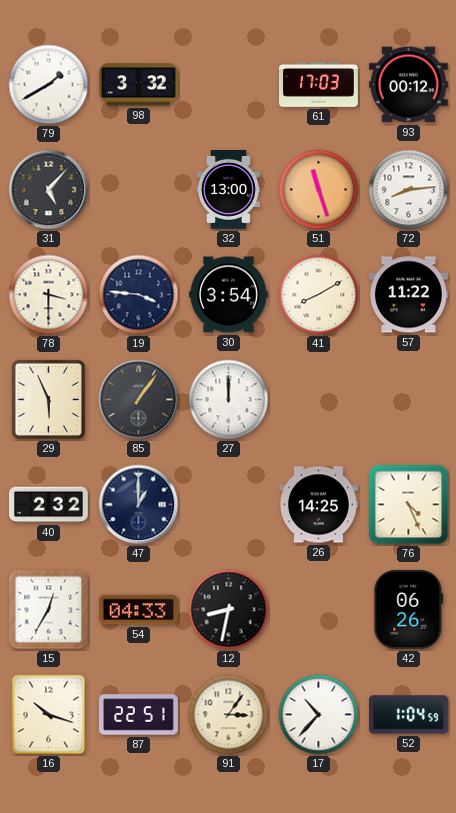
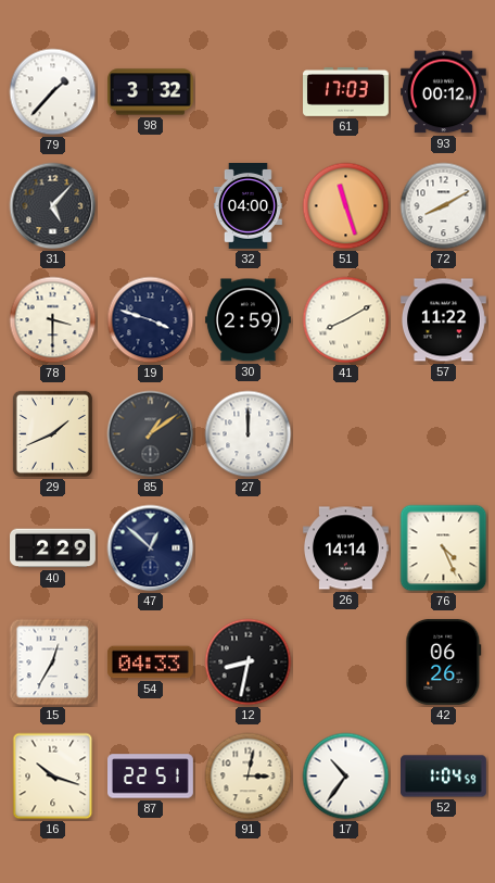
79: 1:40 -> 1:37
32: 13:00 -> 04:00
72: 8:14 -> 8:10
19: 3:46 -> 3:48
30: 3:54 -> 2:59
29: 5:56 -> 1:41
85: 1:06 -> 1:09
40: 2:32 -> 2:29
47: 1:00 -> 12:52
26: 14:25 -> 14:14
91: 3:06 -> 3:02
17: 10:37 -> 10:36
